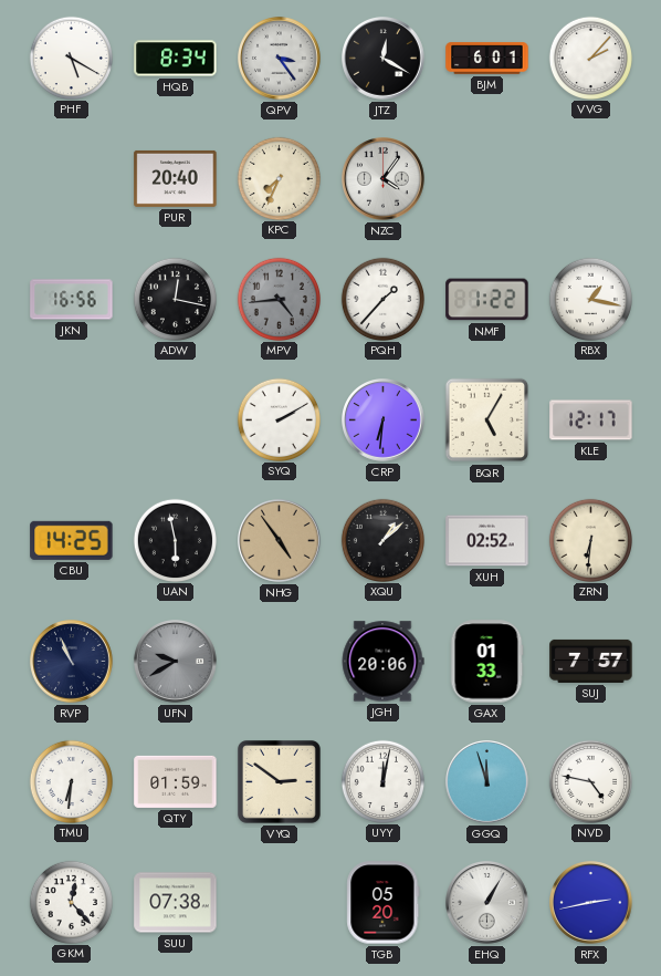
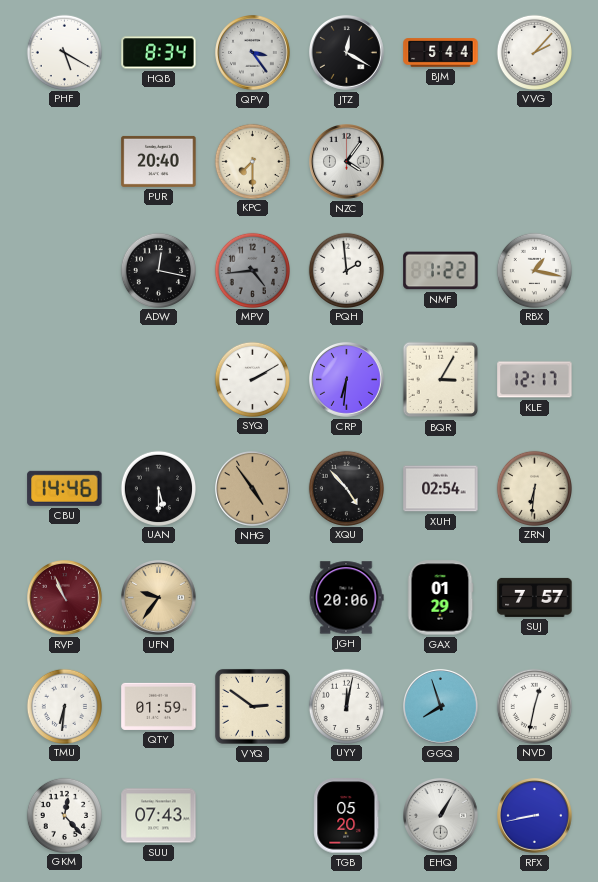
BJM: 6:01 -> 5:44
KPC: 7:34 -> 7:30
JKN: 16:56 -> none
PQH: 1:37 -> 1:59
BQR: 5:05 -> 3:05
CBU: 14:25 -> 14:46
UAN: 5:58 -> 5:30
XQU: 1:08 -> 4:53
XUH: 02:52 -> 02:54
RVP dial: navy -> burgundy
UFN: 9:40 -> 9:36
UFN dial: grey -> champagne
GAX: 01:33 -> 01:29
GGQ: 11:57 -> 7:57
NVD: 4:47 -> 12:32
SUU: 07:38 -> 07:43
RFX: 2:43 -> 8:43
